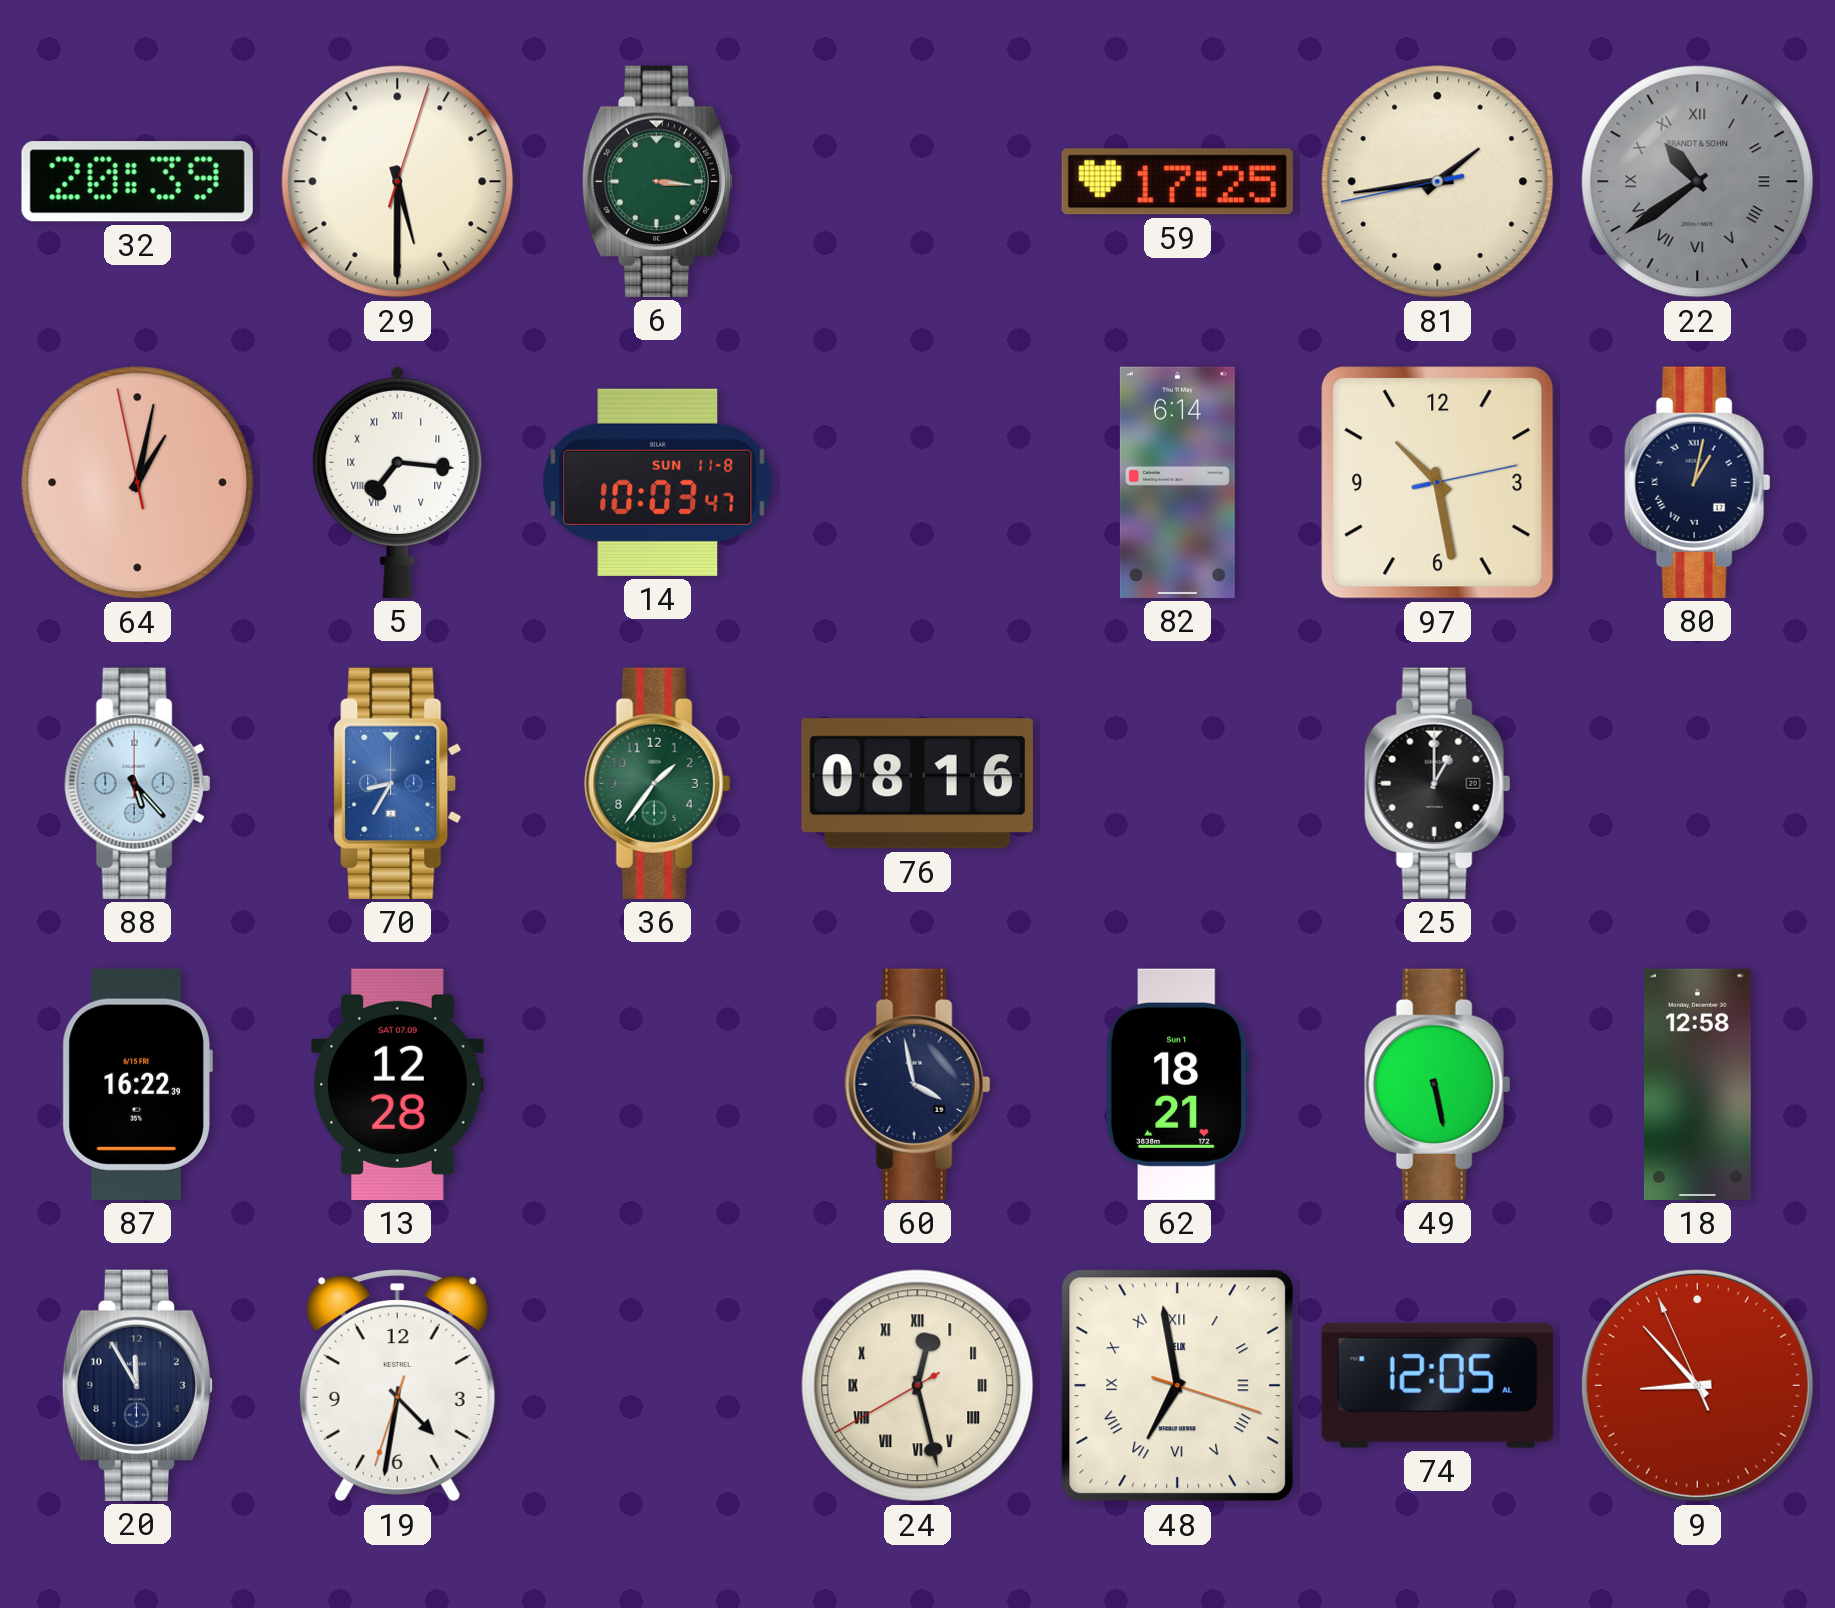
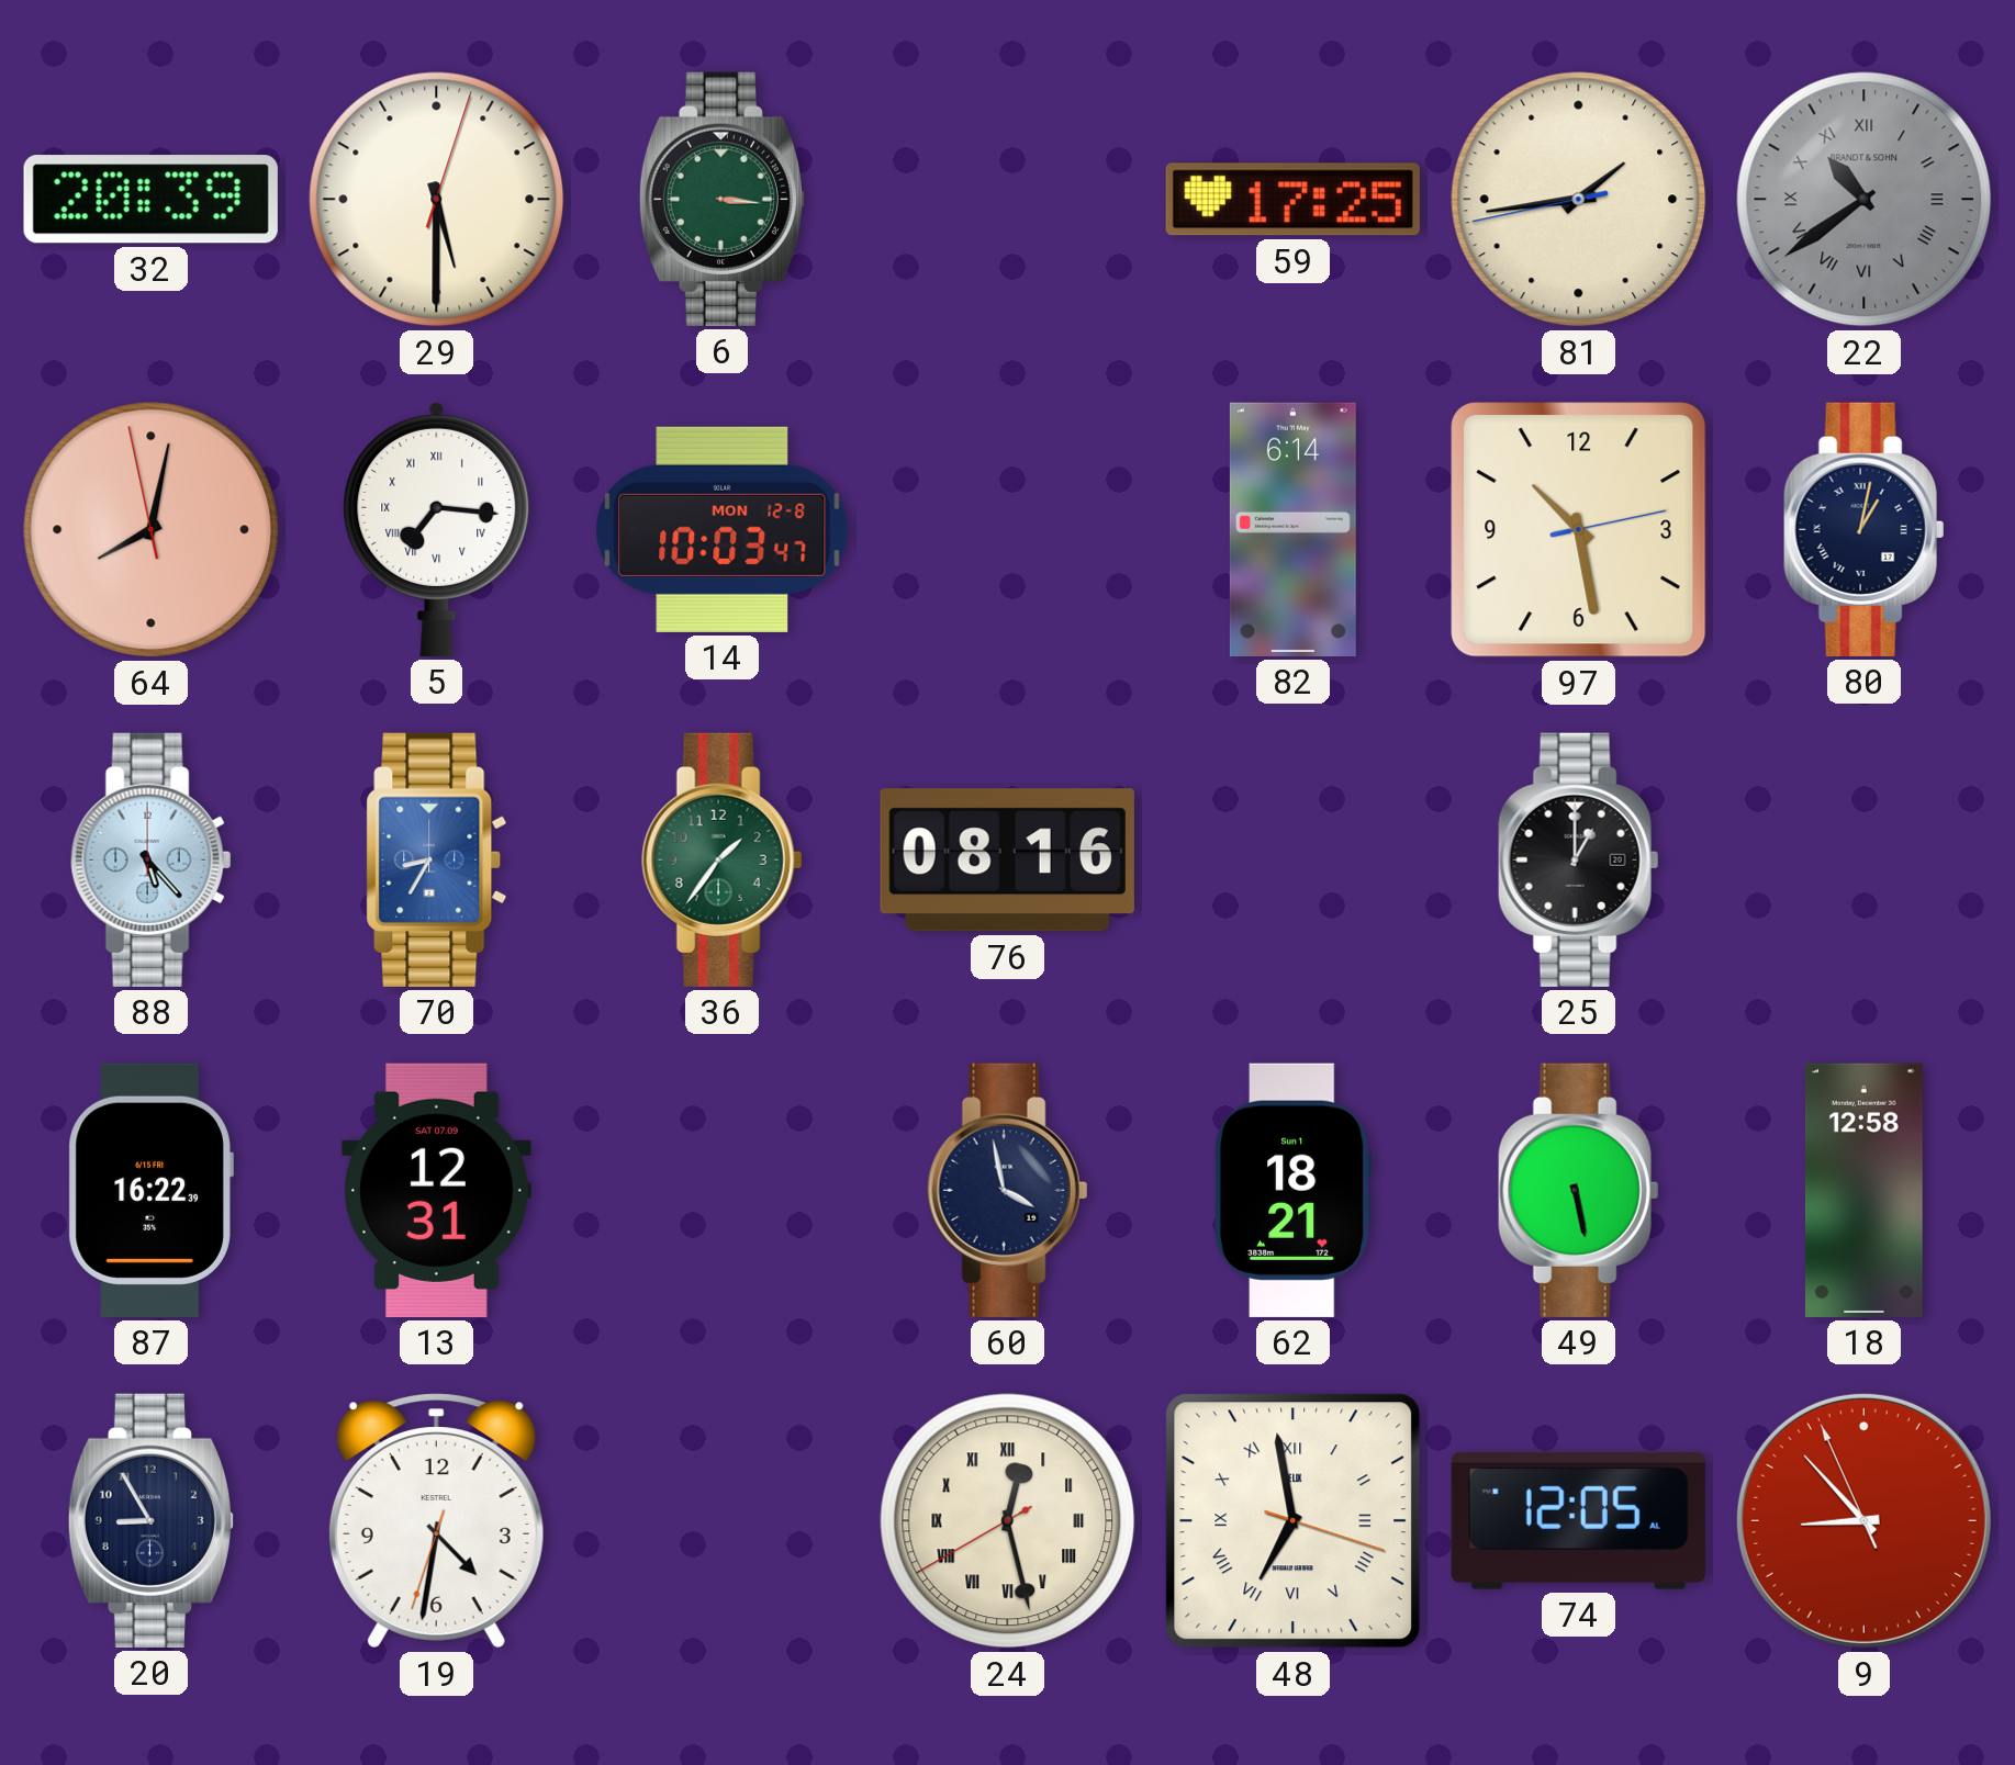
64: 1:01 -> 8:01
14 date: SUN 11-8 -> MON 12-8
13: 12:28 -> 12:31
20: 11:55 -> 8:55
